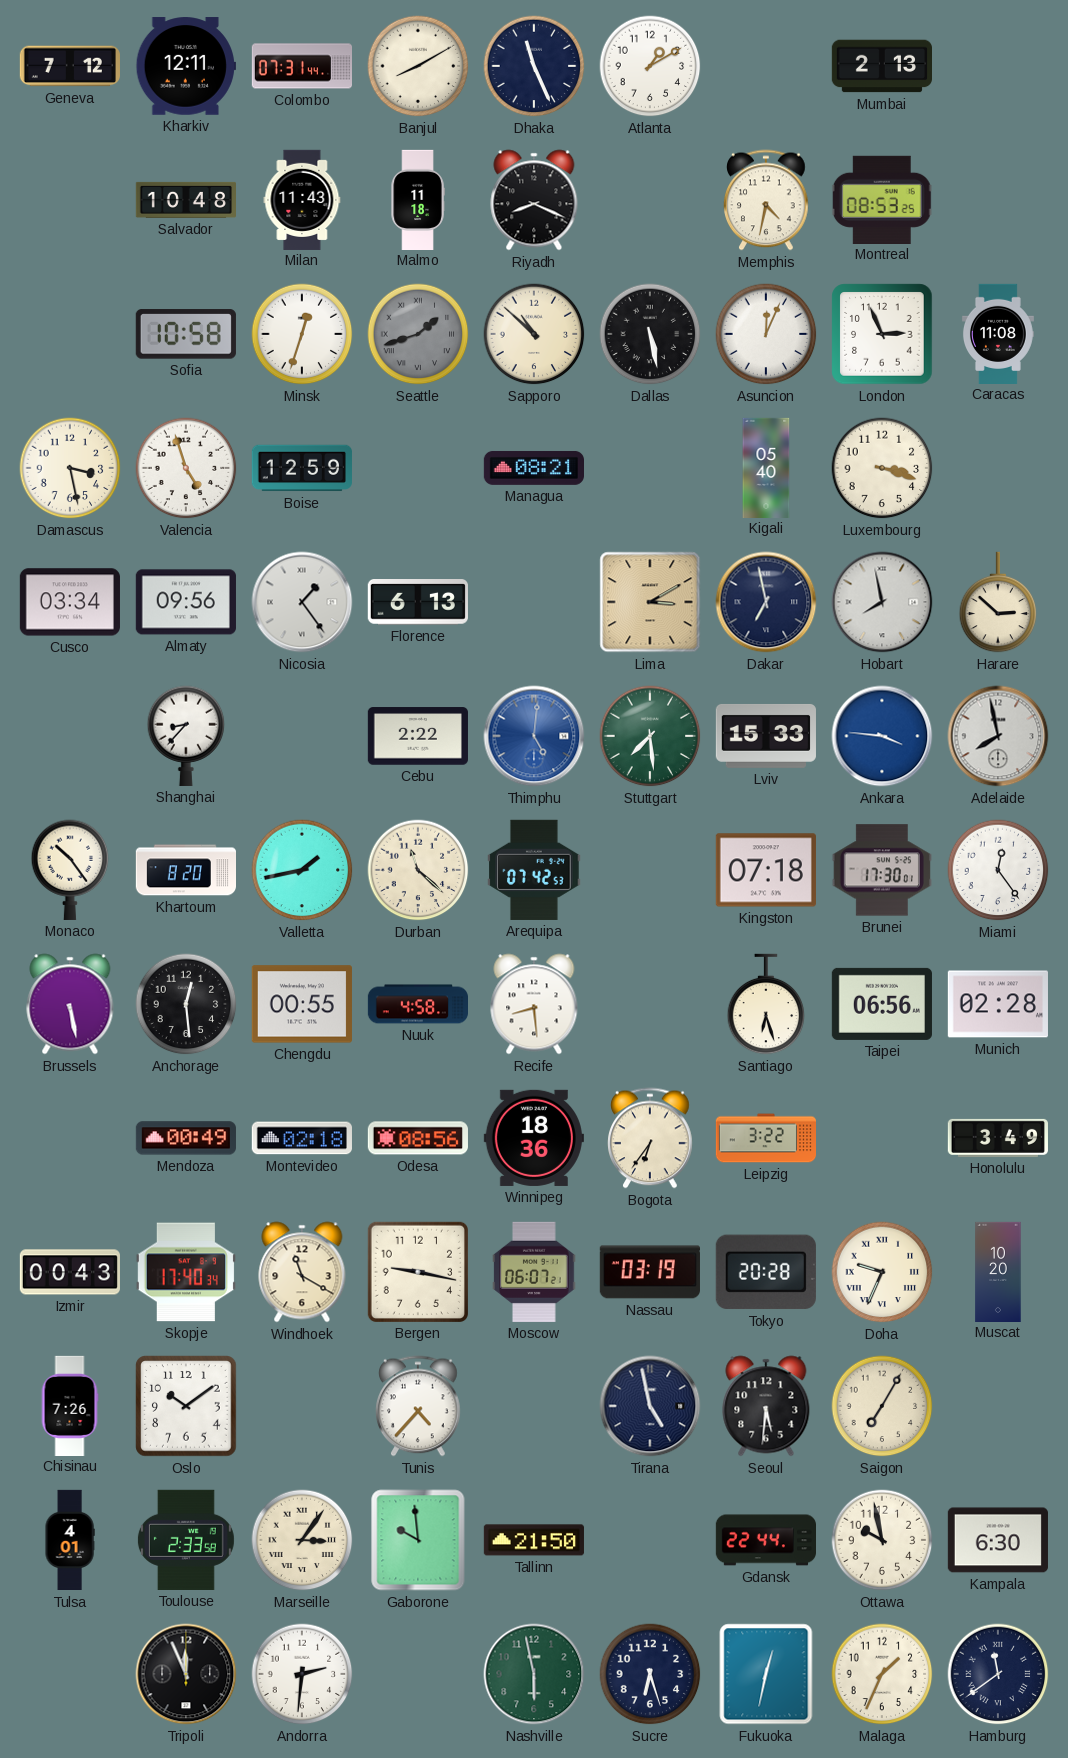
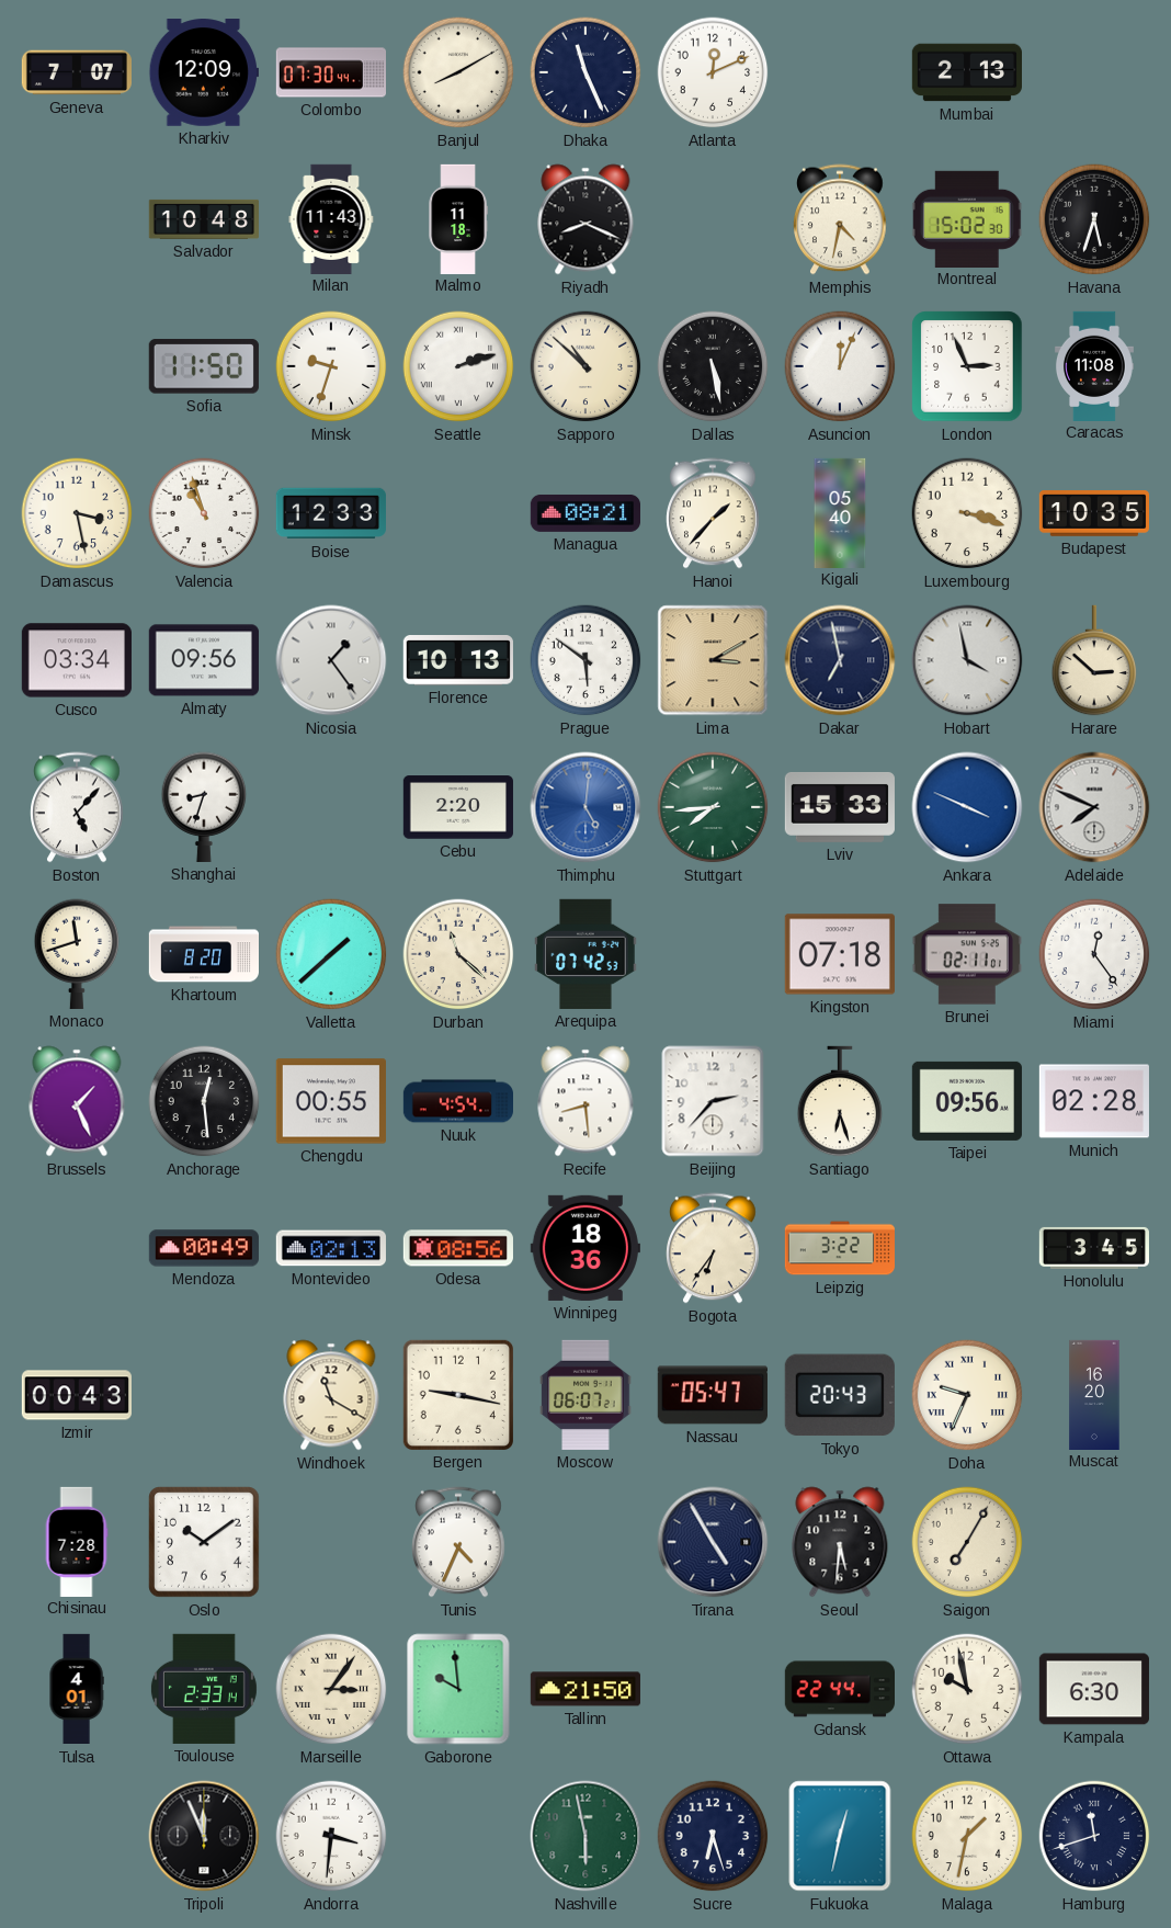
Geneva: 7:12 -> 7:07
Kharkiv: 12:11 -> 12:09
Colombo: 07:31 -> 07:30
Atlanta: 1:10 -> 12:11
Montreal: 08:53 -> 15:02
Havana: none -> 5:33
Sofia: 10:58 -> 11:50
Minsk: 12:33 -> 9:33
Seattle: 1:42 -> 2:12
Seattle dial: grey -> white
Valencia: 4:57 -> 10:57
Boise: 12:59 -> 12:33
Hanoi: none -> 1:37
Budapest: none -> 10:35
Florence: 6:13 -> 10:13
Prague: none -> 5:51
Hobart: 7:58 -> 3:58
Boston: none -> 5:07
Shanghai: 8:37 -> 8:33
Cebu: 2:22 -> 2:20
Stuttgart: 7:29 -> 7:44
Ankara: 3:46 -> 3:49
Adelaide: 7:58 -> 7:49
Monaco: 10:24 -> 11:42
Valletta: 1:43 -> 1:38
Brunei: 17:30 -> 02:11
Brussels: 5:28 -> 1:26
Nuuk: 4:58 -> 4:54
Beijing: none -> 2:37
Taipei: 06:56 -> 09:56
Montevideo: 02:18 -> 02:13
Honolulu: 3:49 -> 3:45
Skopje: 17:40 -> none
Nassau: 03:19 -> 05:47
Tokyo: 20:28 -> 20:43
Muscat: 10:20 -> 16:20
Chisinau: 7:26 -> 7:28
Tunis: 4:37 -> 4:34
Tirana: 4:58 -> 4:55
Toulouse: 2:33:58 -> 2:33:14
Andorra: 2:31 -> 3:31
Malaga: 1:34 -> 1:32
Hamburg: 11:39 -> 11:42
